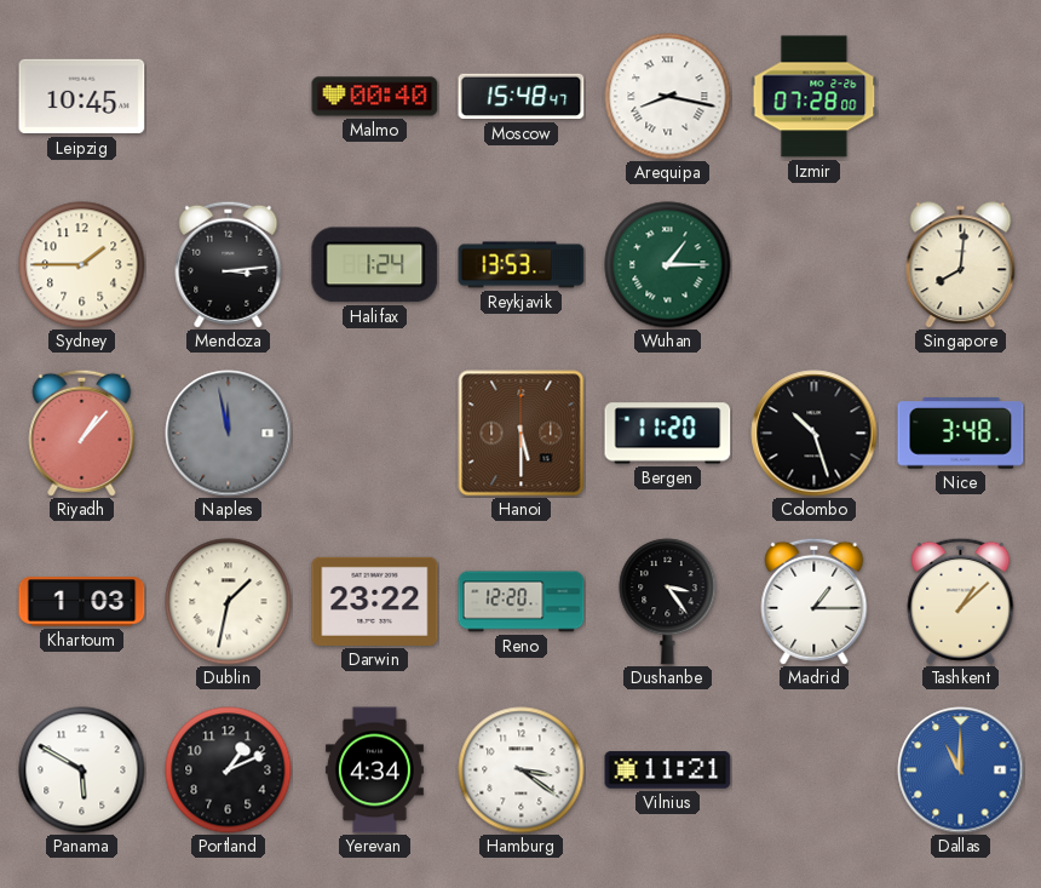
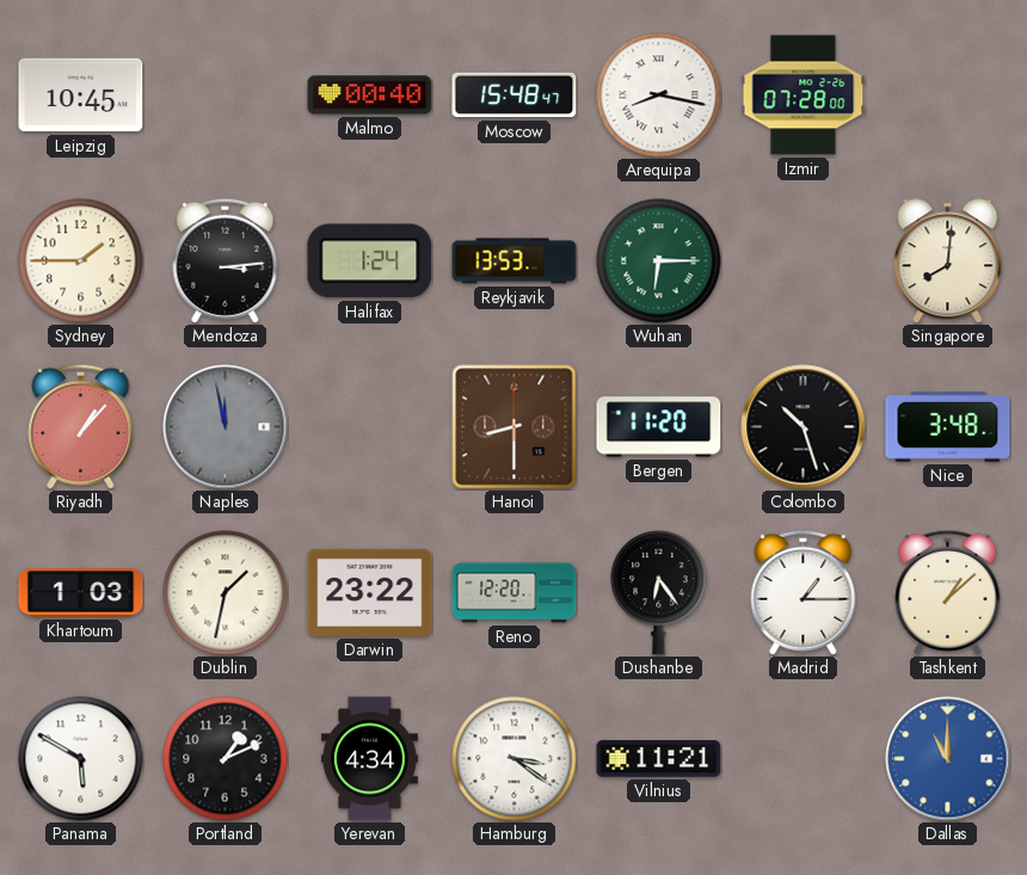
Wuhan: 1:15 -> 6:15
Hanoi: 5:30 -> 8:30
Dushanbe: 3:24 -> 6:24
